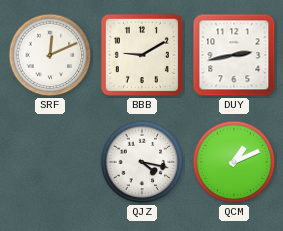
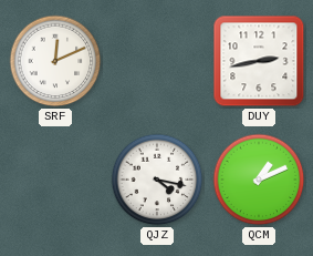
BBB: 9:10 -> none
